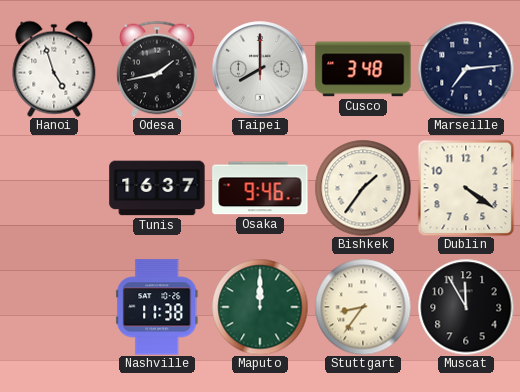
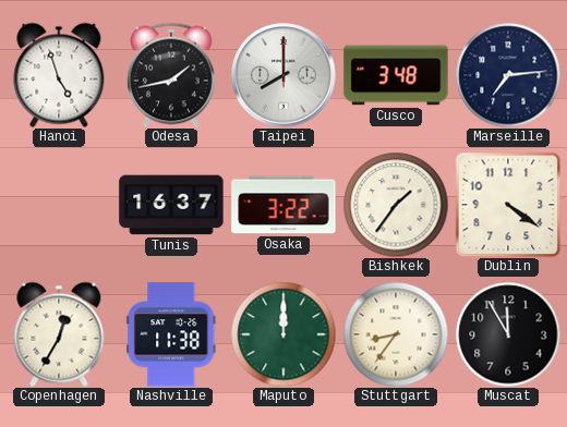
Osaka: 9:46 -> 3:22
Copenhagen: none -> 12:35
